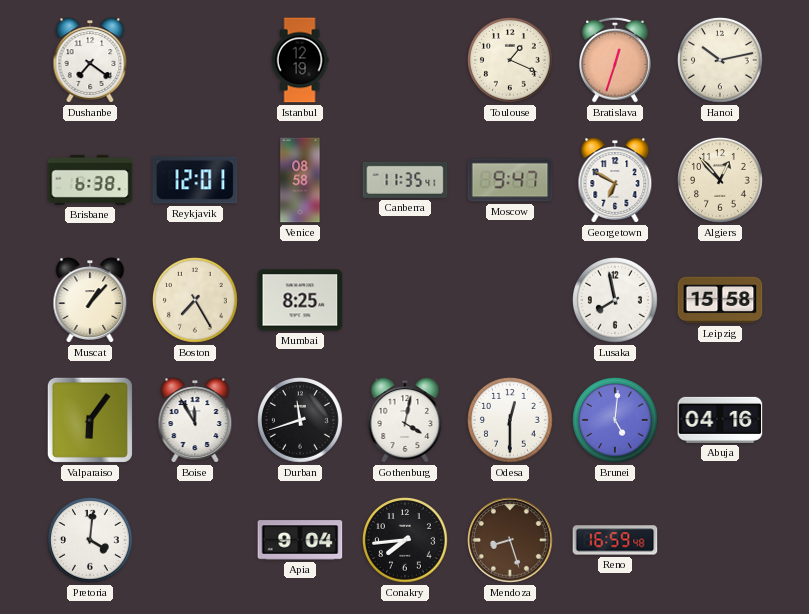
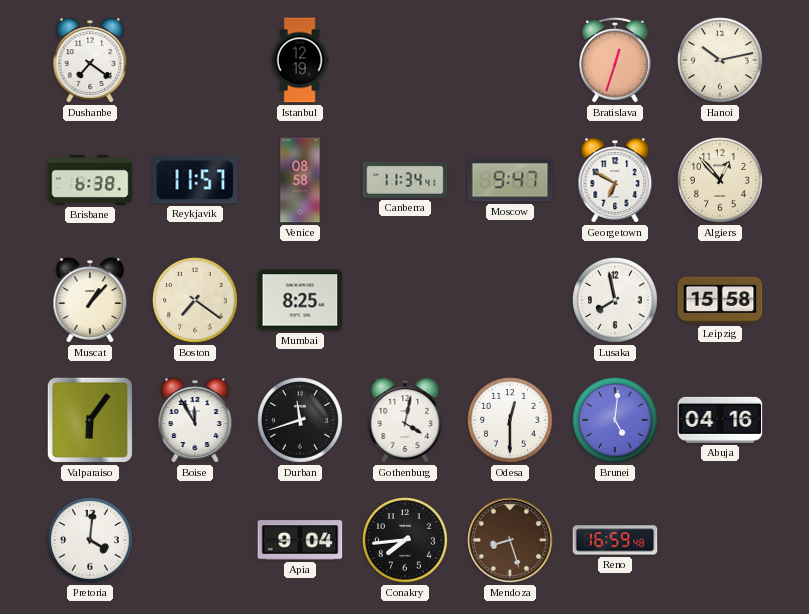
Toulouse: 1:19 -> none
Reykjavik: 12:01 -> 11:57
Canberra: 11:35 -> 11:34
Boston: 7:25 -> 7:21
